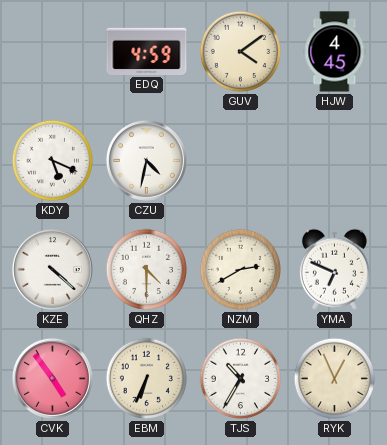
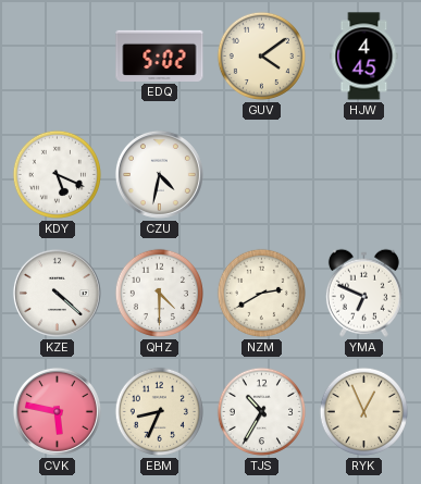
EDQ: 4:59 -> 5:02
CVK: 4:54 -> 5:47
EBM: 6:34 -> 8:34
